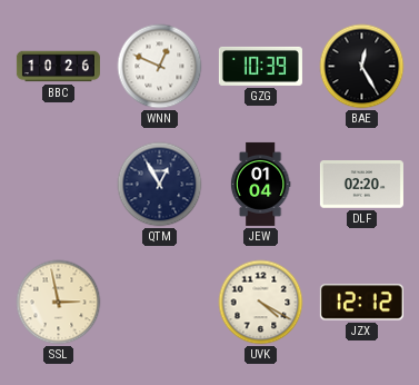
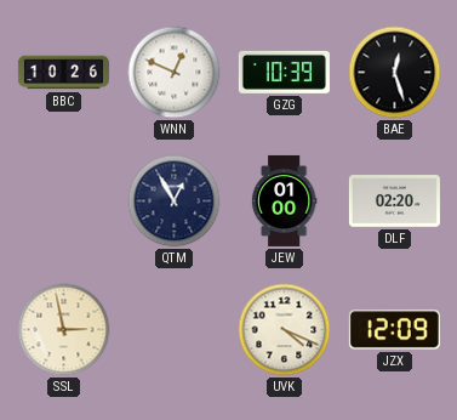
BAE: 12:25 -> 12:27
JEW: 01:04 -> 01:00
UVK: 4:20 -> 4:19
JZX: 12:12 -> 12:09
